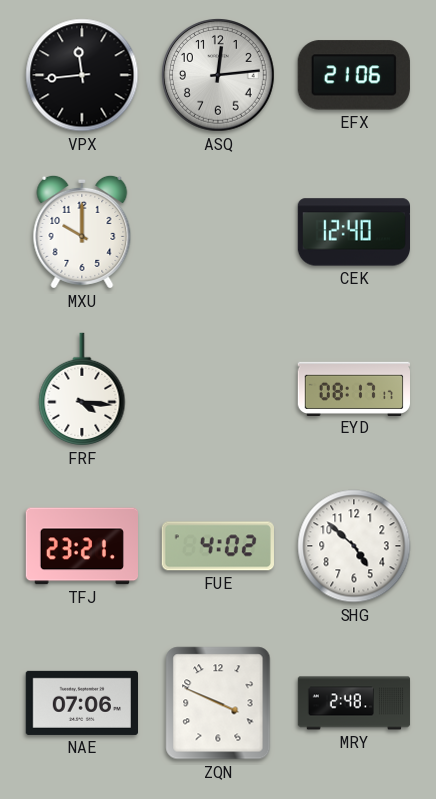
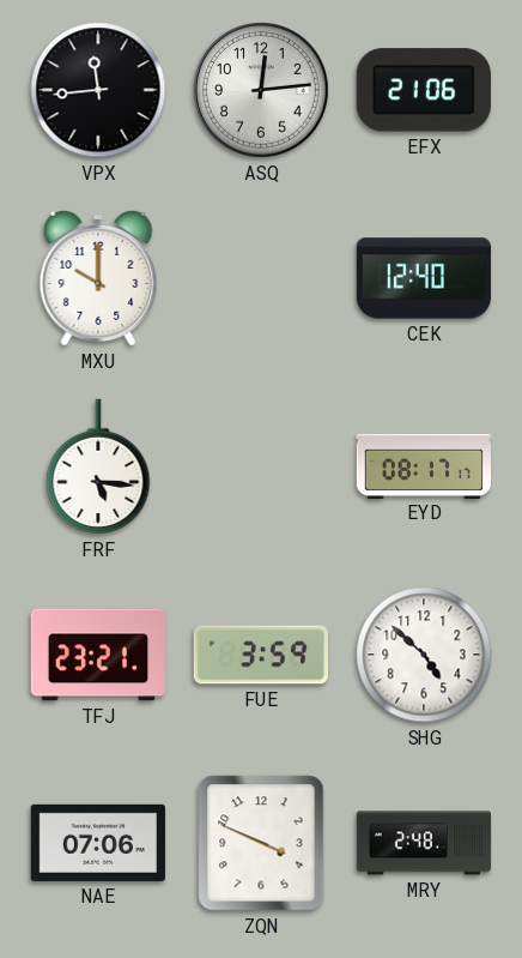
FRF: 4:16 -> 5:16
FUE: 4:02 -> 3:59
